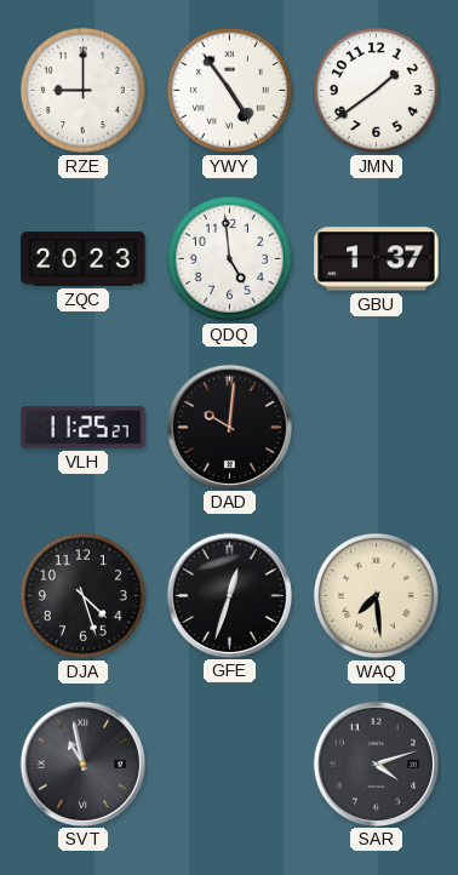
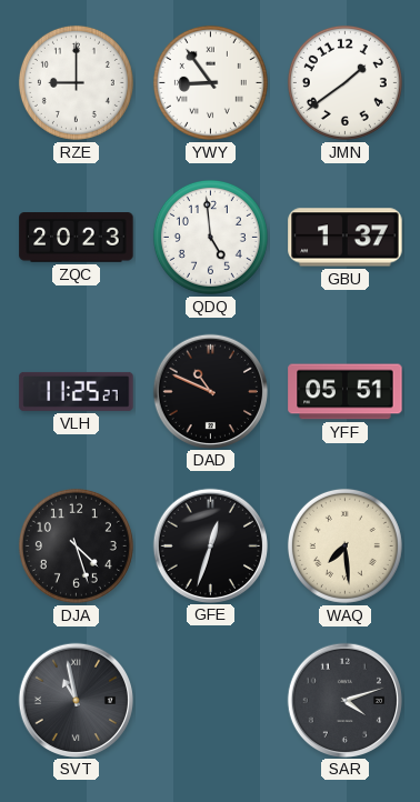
YWY: 4:54 -> 8:54
DAD: 10:01 -> 10:49
YFF: none -> 05:51
